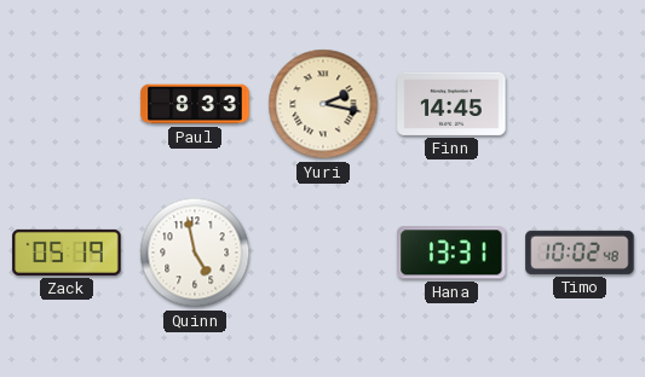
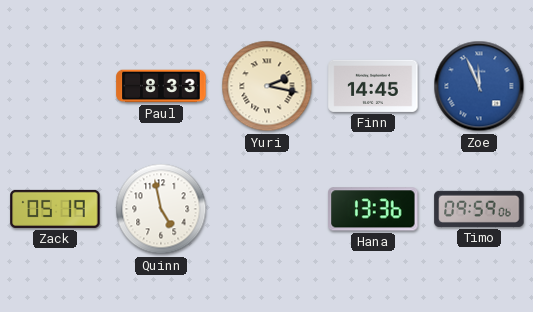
Zoe: none -> 11:56
Hana: 13:31 -> 13:36
Timo: 10:02 -> 09:59
